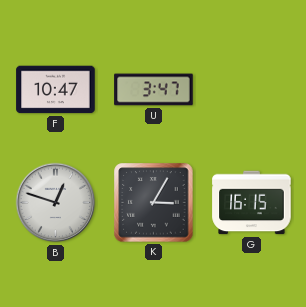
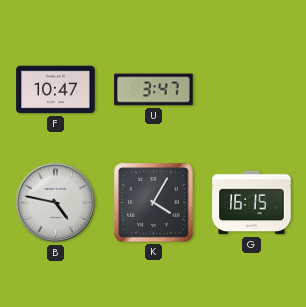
B: 12:48 -> 4:47
K: 3:05 -> 4:05
